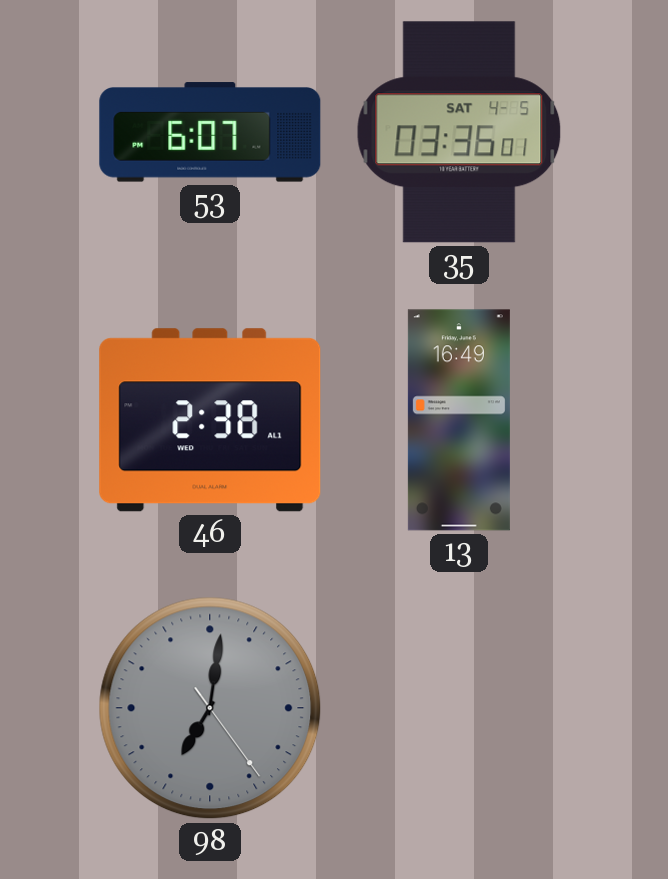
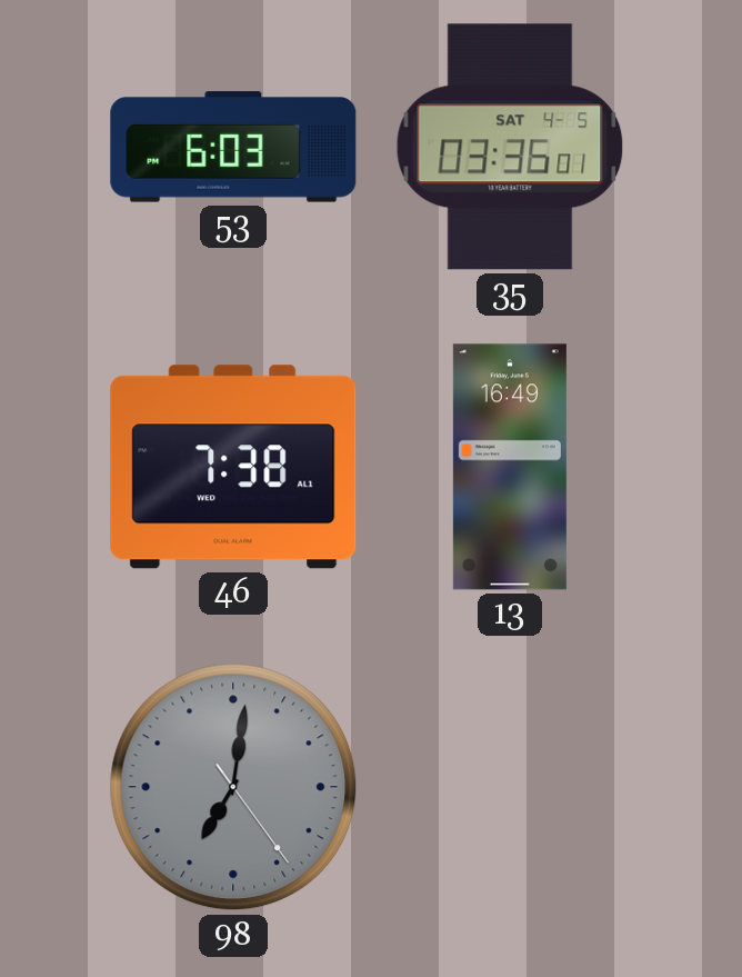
53: 6:07 -> 6:03
46: 2:38 -> 7:38
